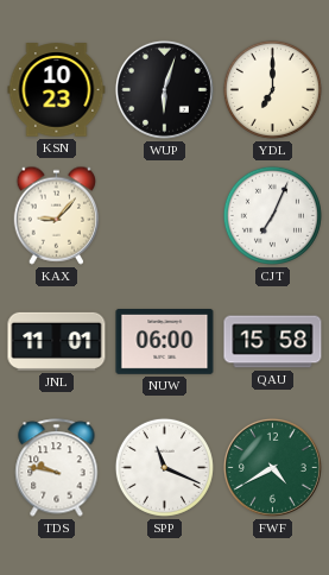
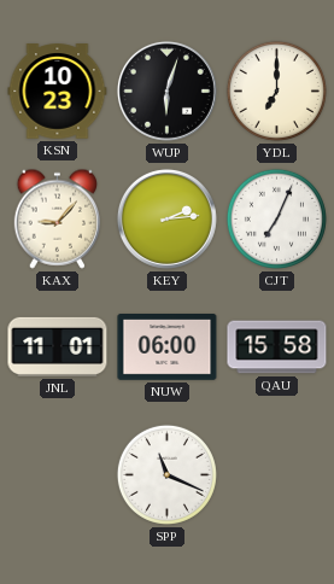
KEY: none -> 2:14
TDS: 9:47 -> none
FWF: 4:40 -> none
